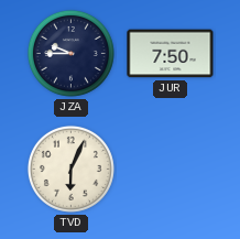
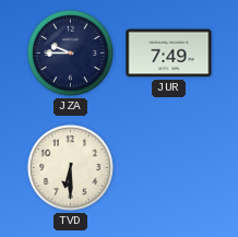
JUR: 7:50 -> 7:49
TVD: 6:04 -> 6:30
